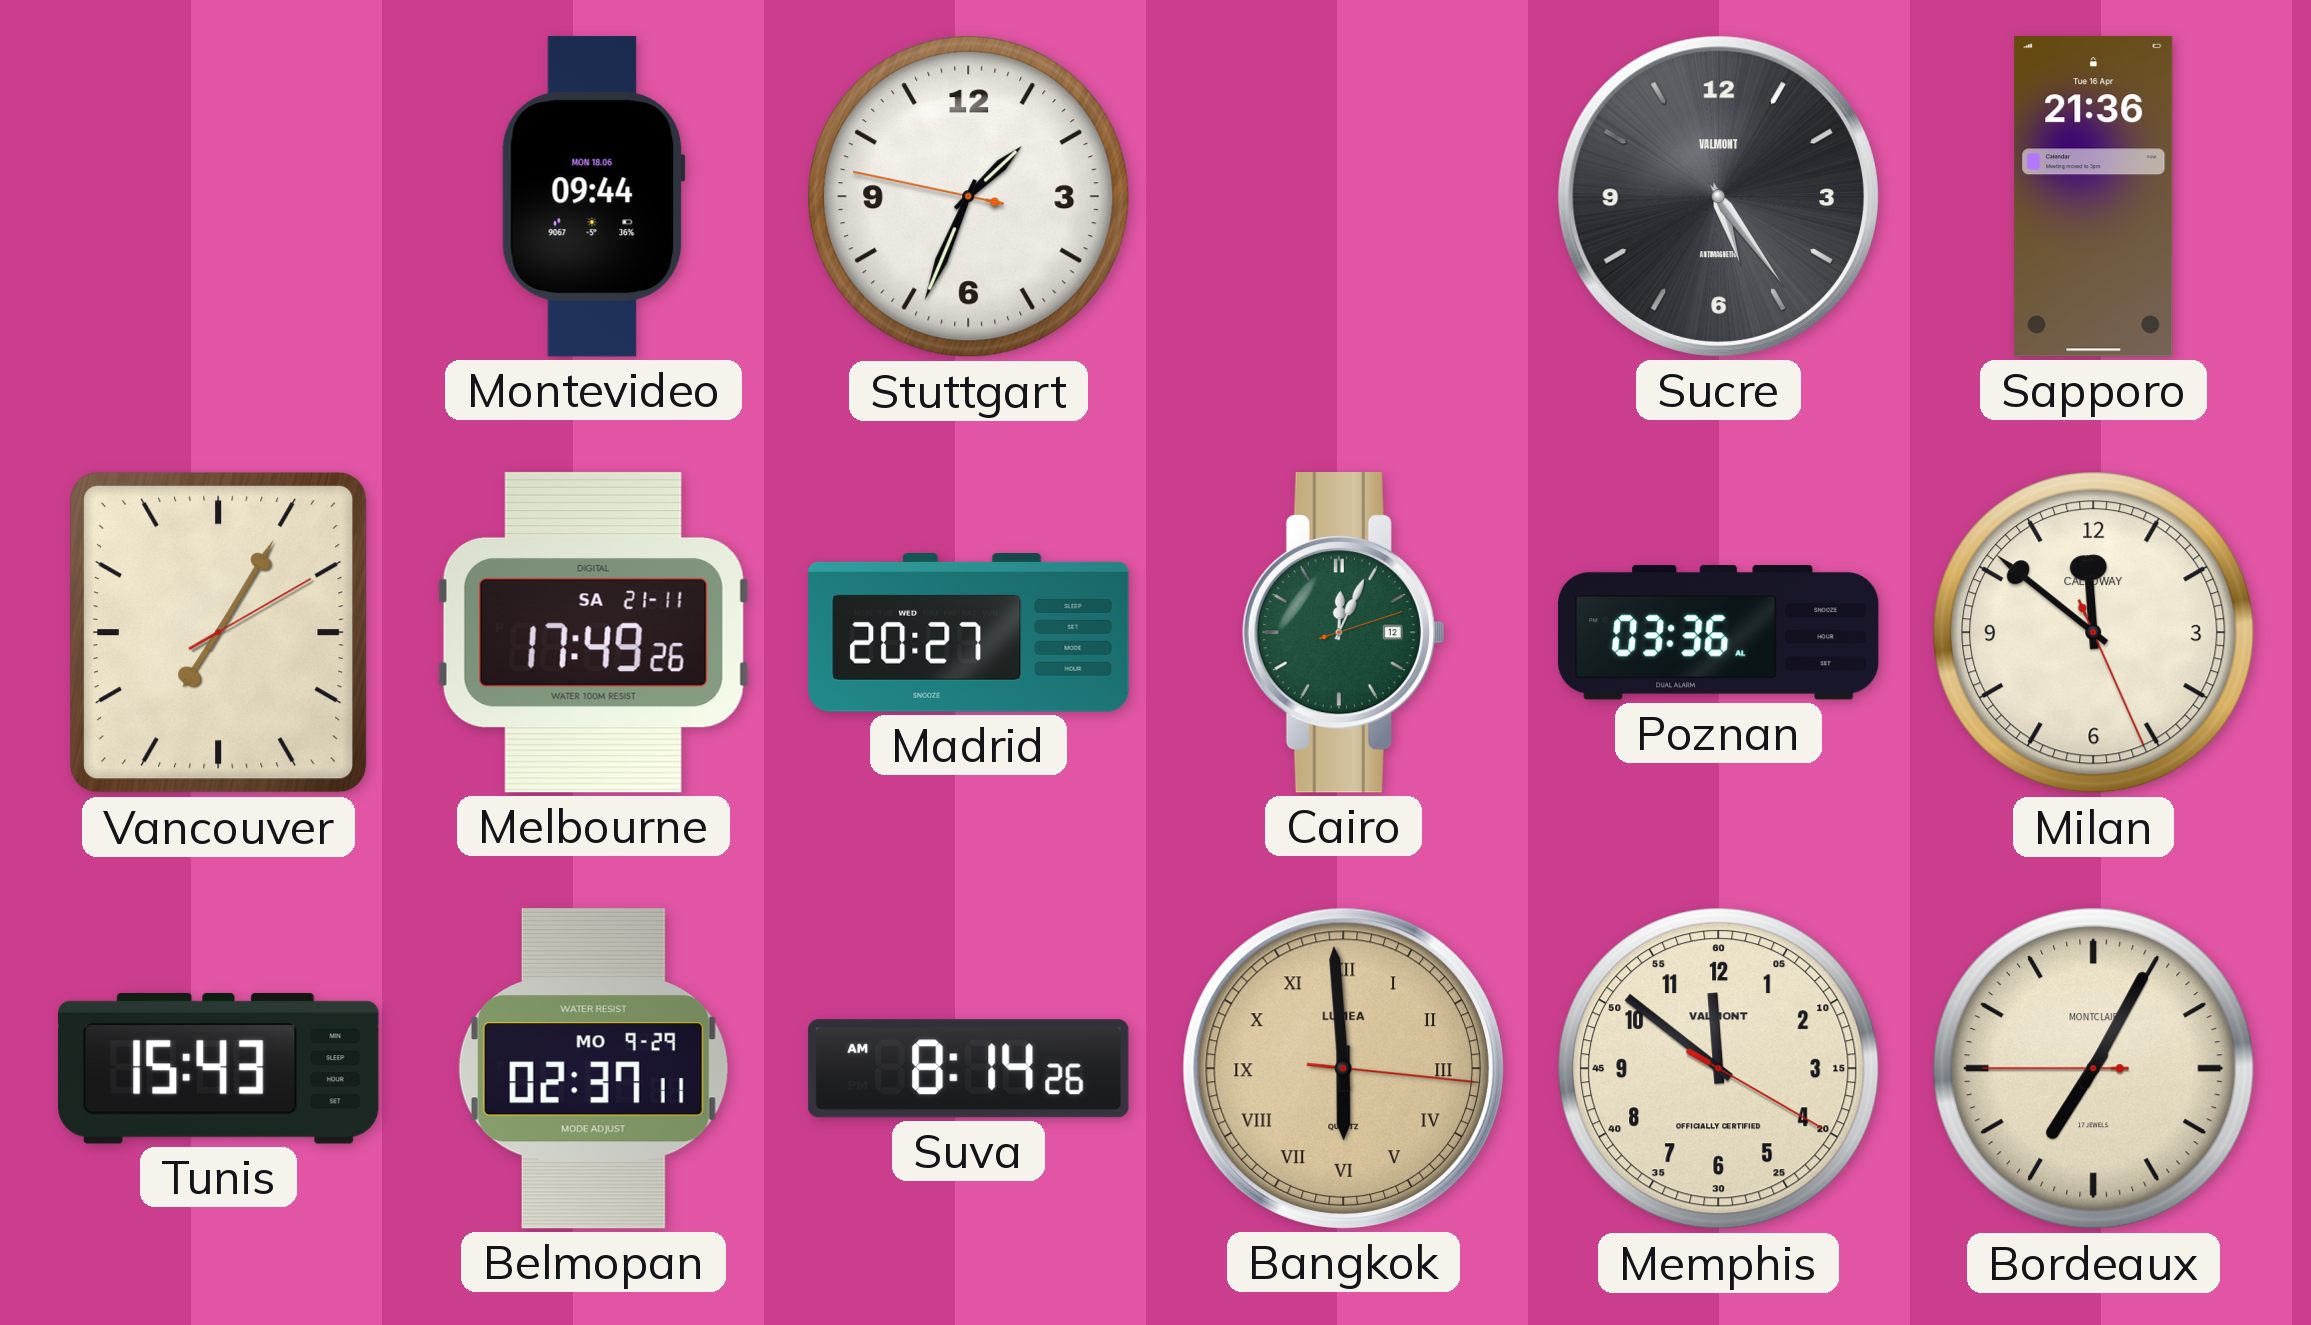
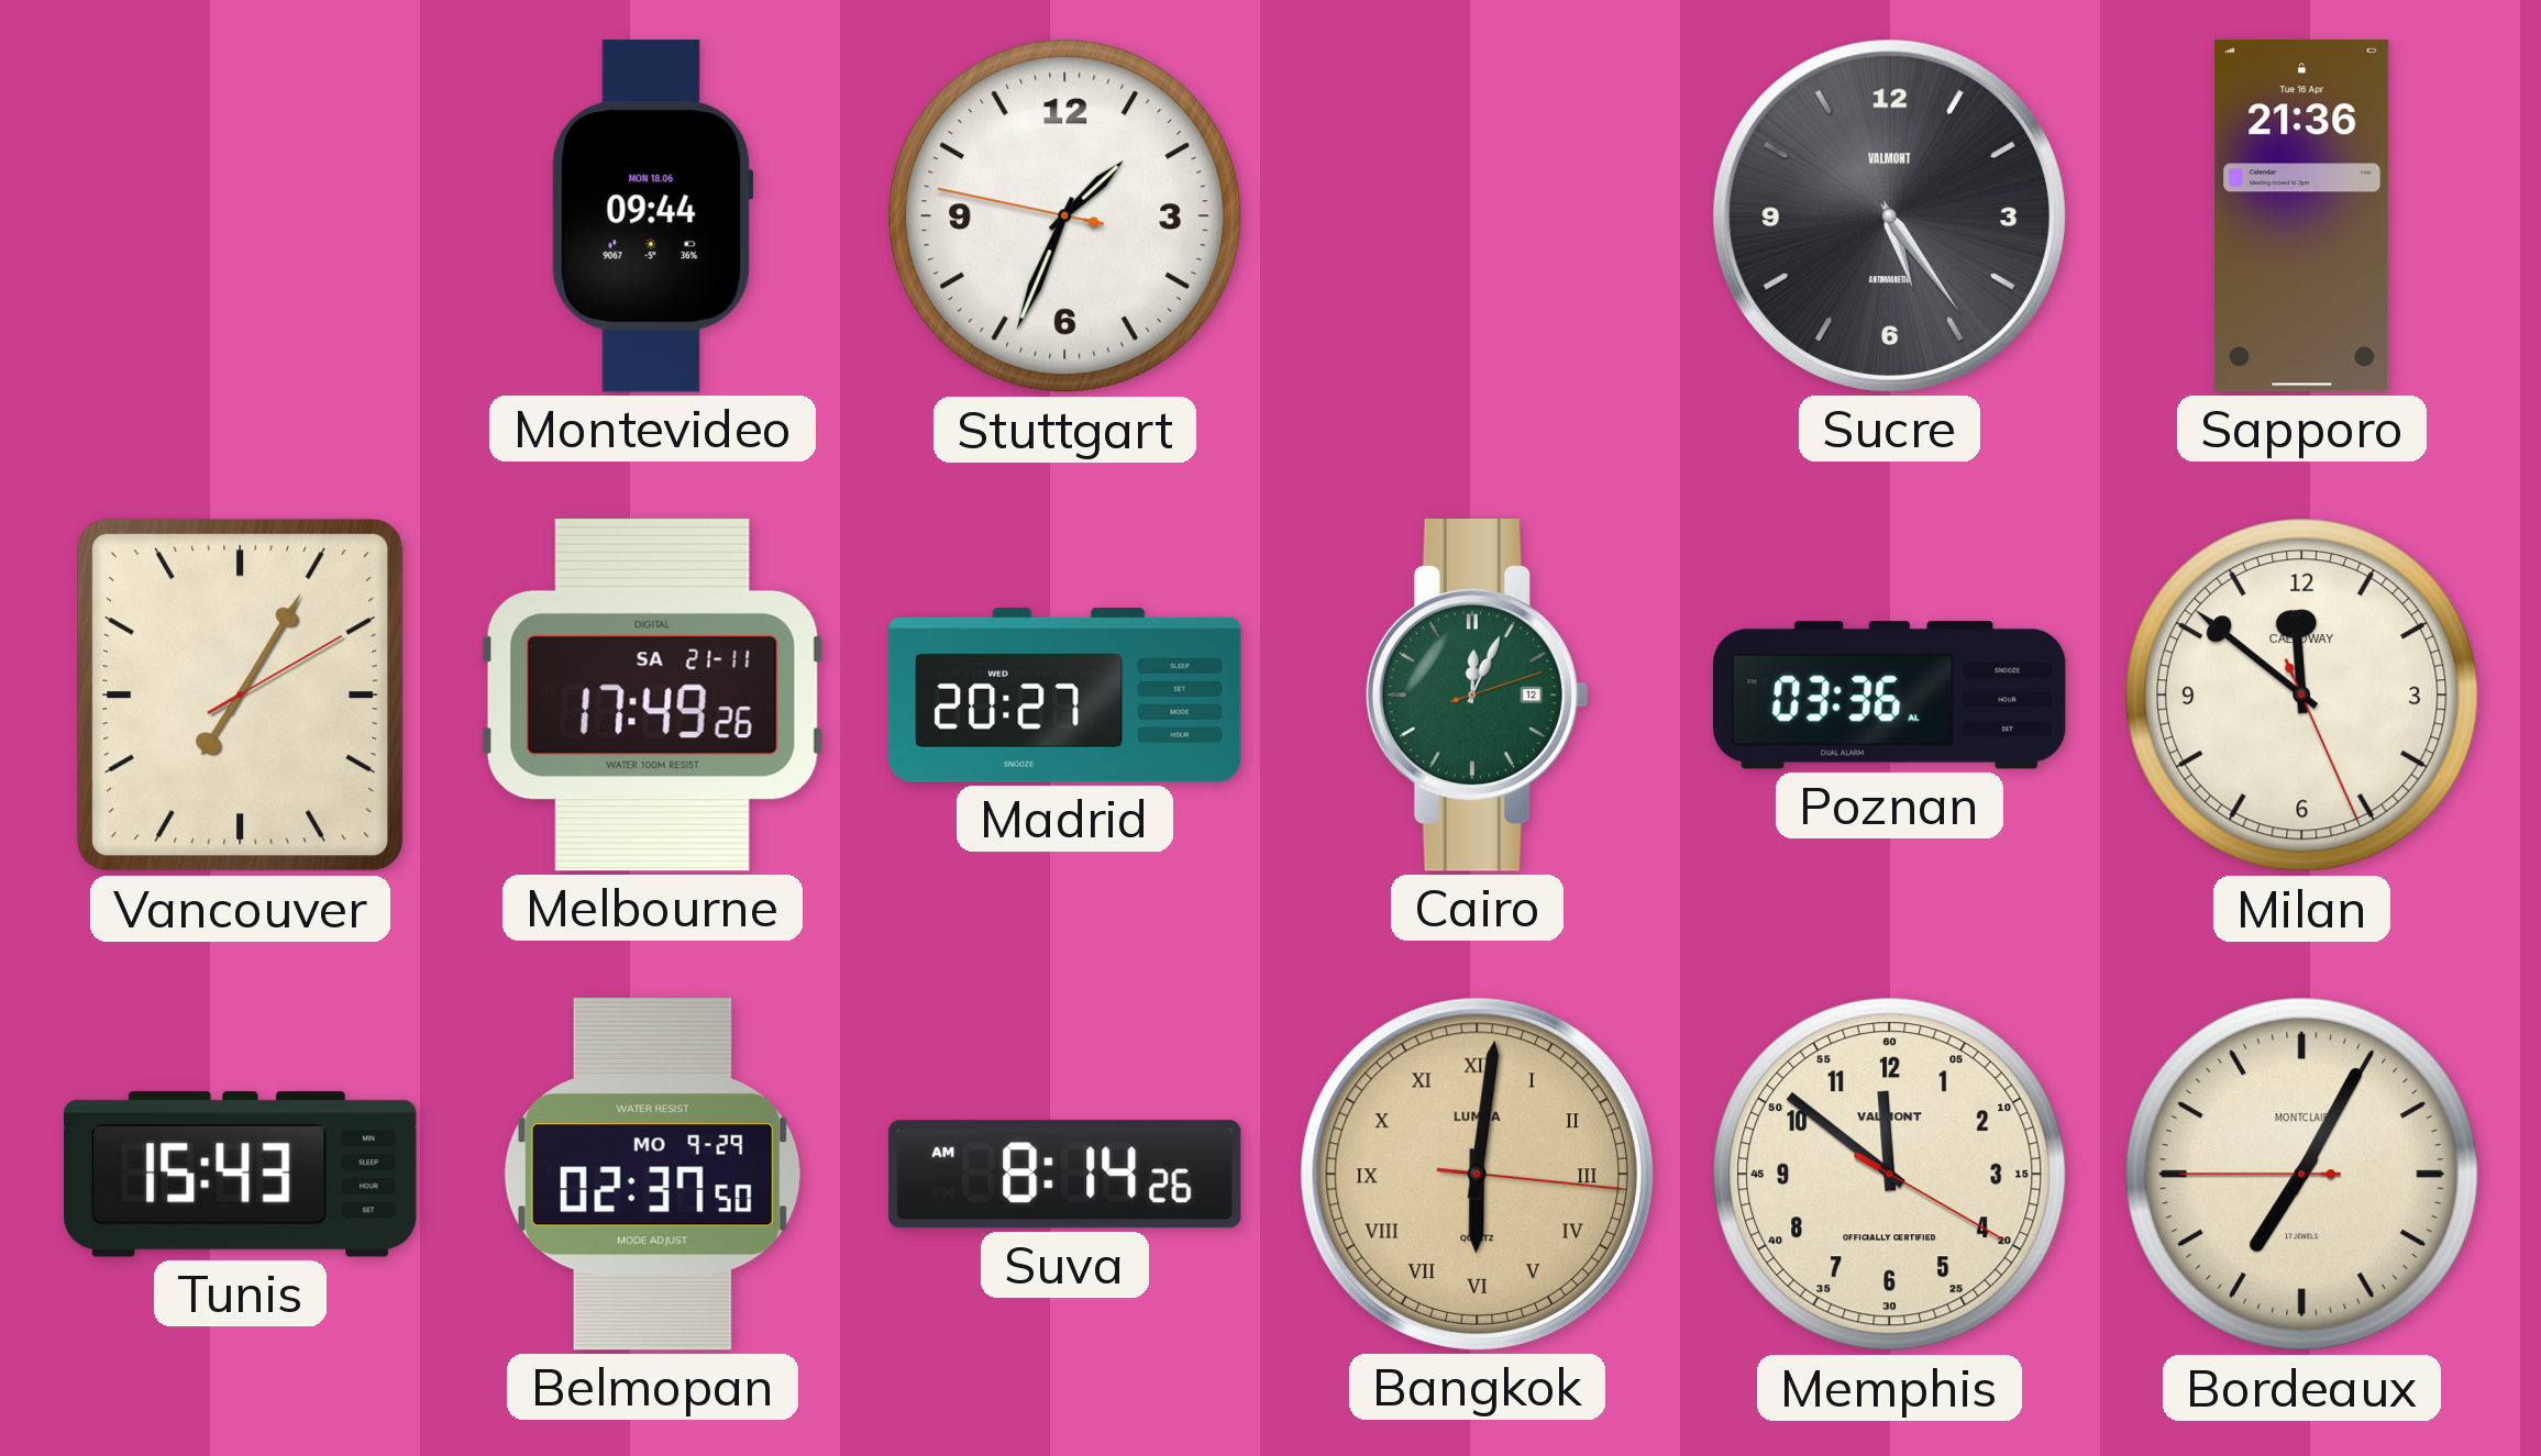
Belmopan: 02:37:11 -> 02:37:50
Bangkok: 5:59 -> 6:01
